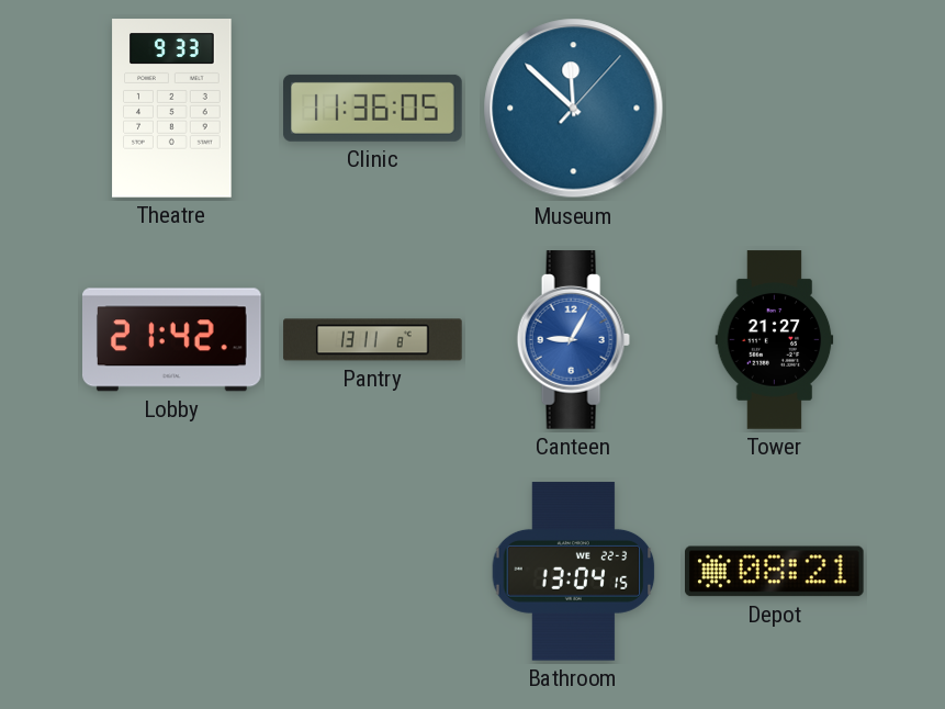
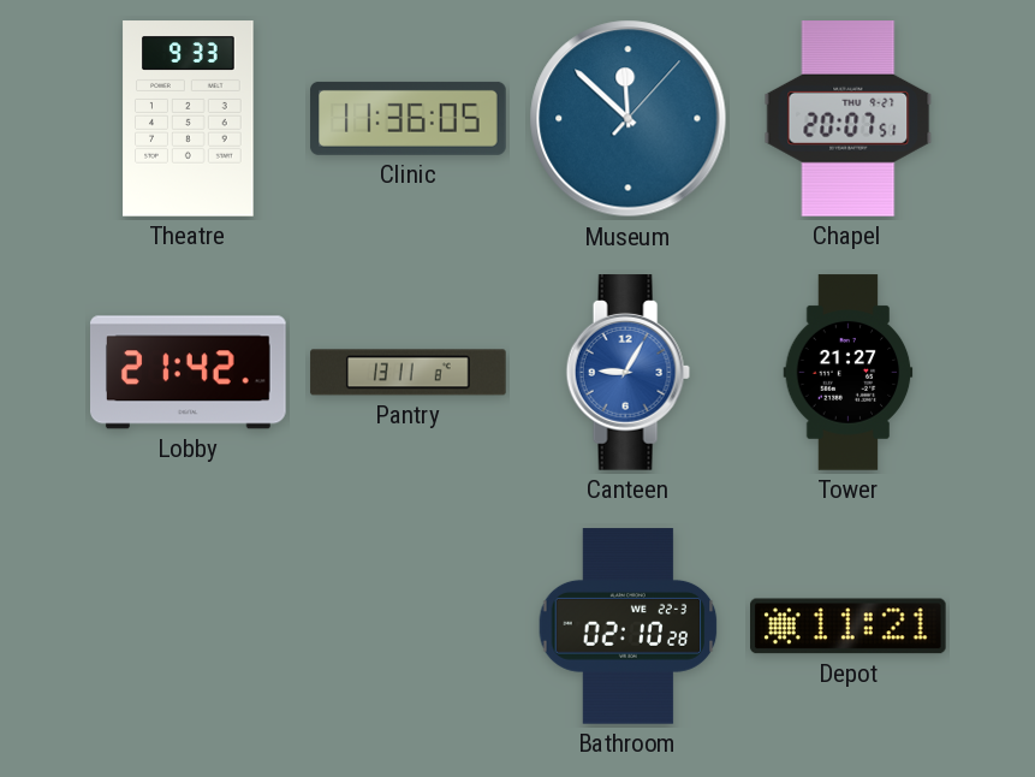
Chapel: none -> 20:07
Bathroom: 13:04 -> 02:10
Depot: 08:21 -> 11:21
